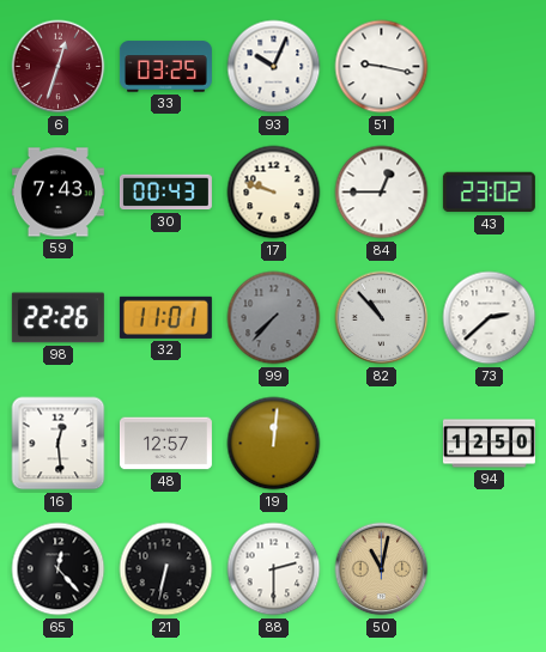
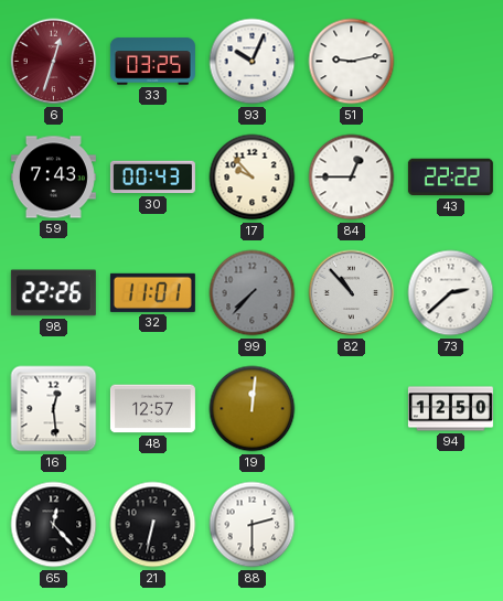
51: 9:17 -> 9:13
17: 9:48 -> 9:53
43: 23:02 -> 22:22
50: 11:02 -> none
